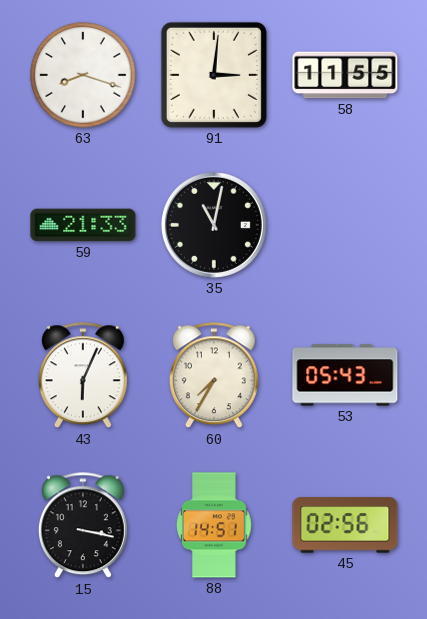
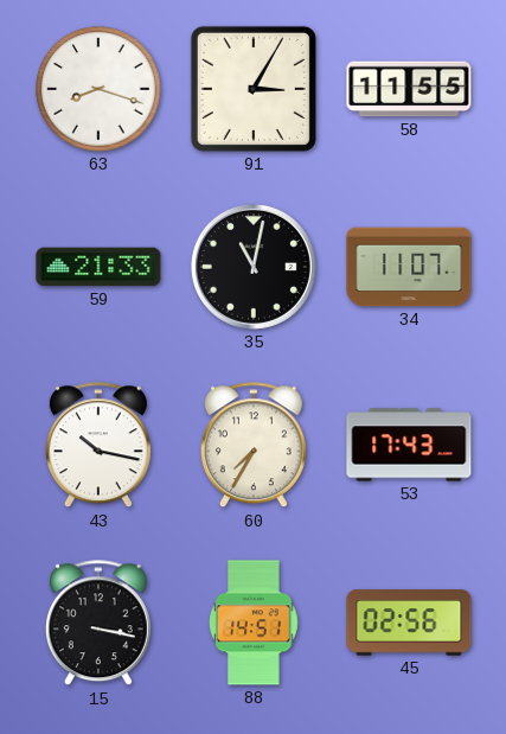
91: 3:01 -> 3:05
34: none -> 11:07
43: 6:04 -> 10:17
53: 05:43 -> 17:43
